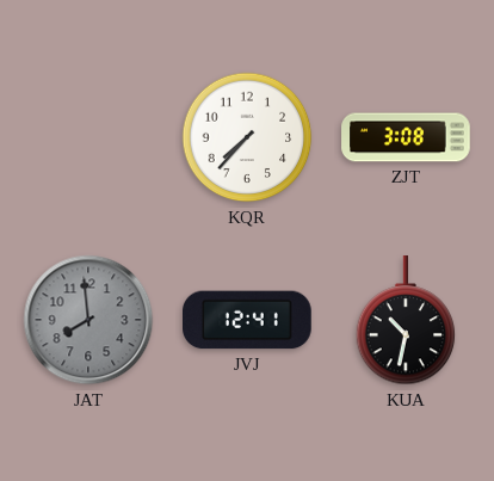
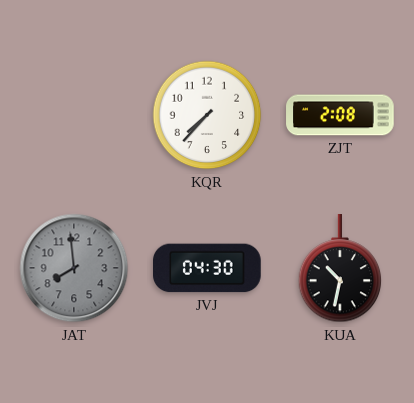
ZJT: 3:08 -> 2:08
JVJ: 12:41 -> 04:30
